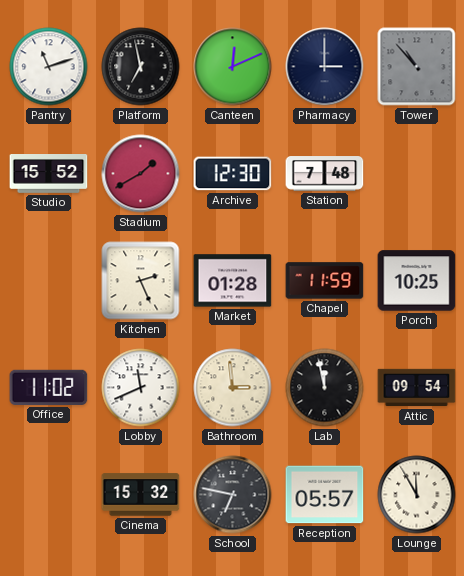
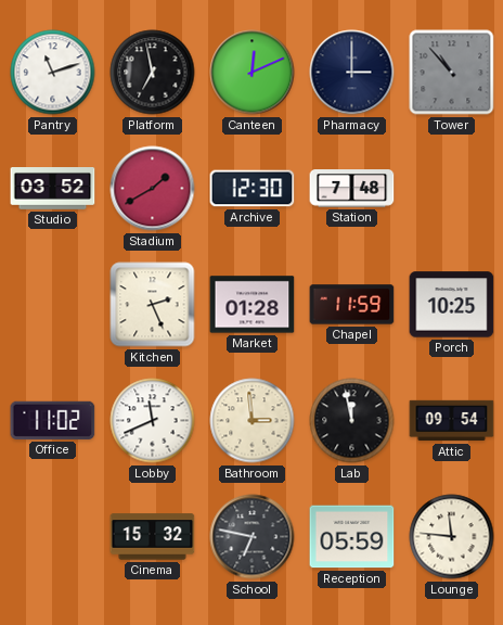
Studio: 15:52 -> 03:52
Reception: 05:57 -> 05:59
Lounge: 11:55 -> 11:46
